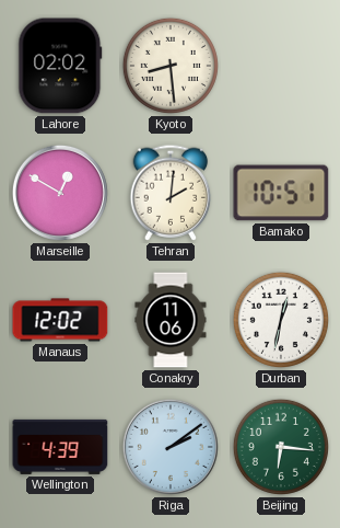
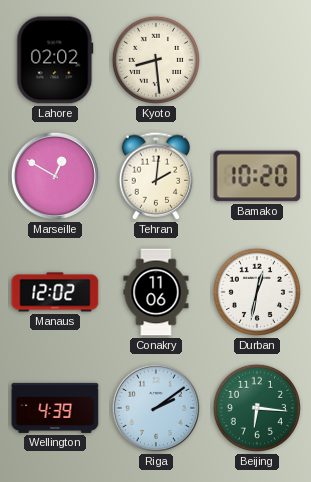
Bamako: 10:51 -> 10:20
